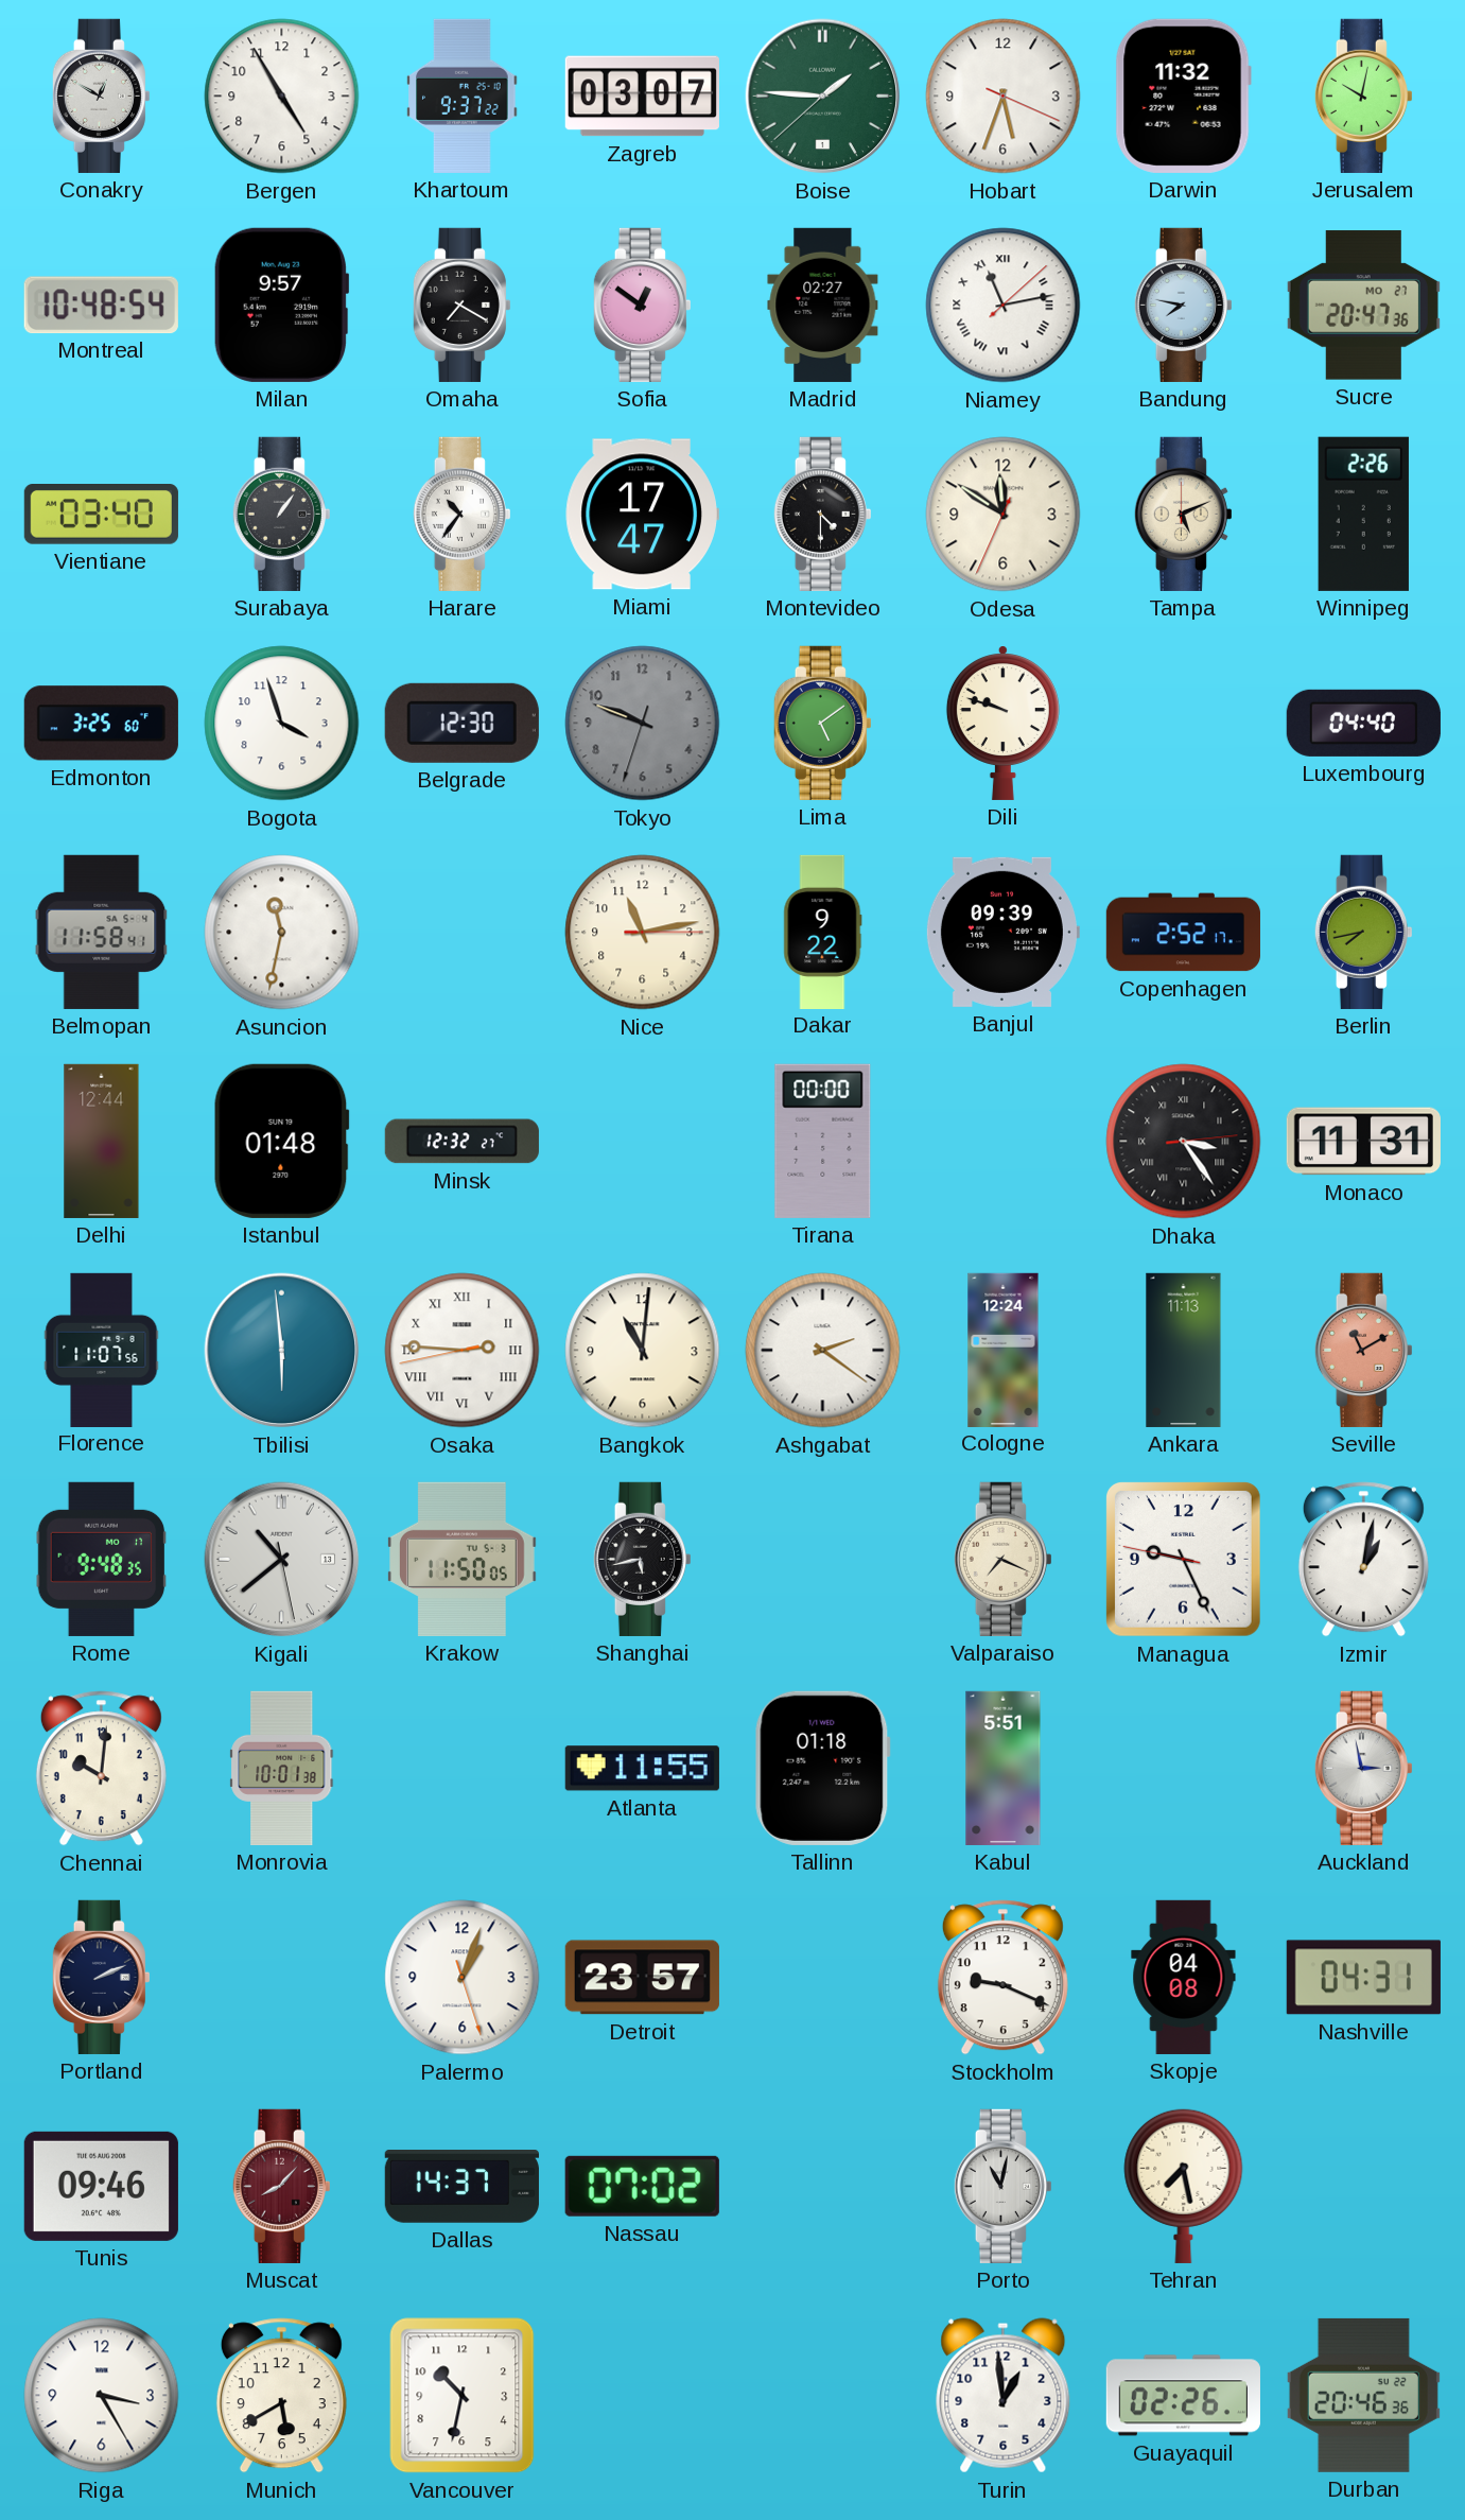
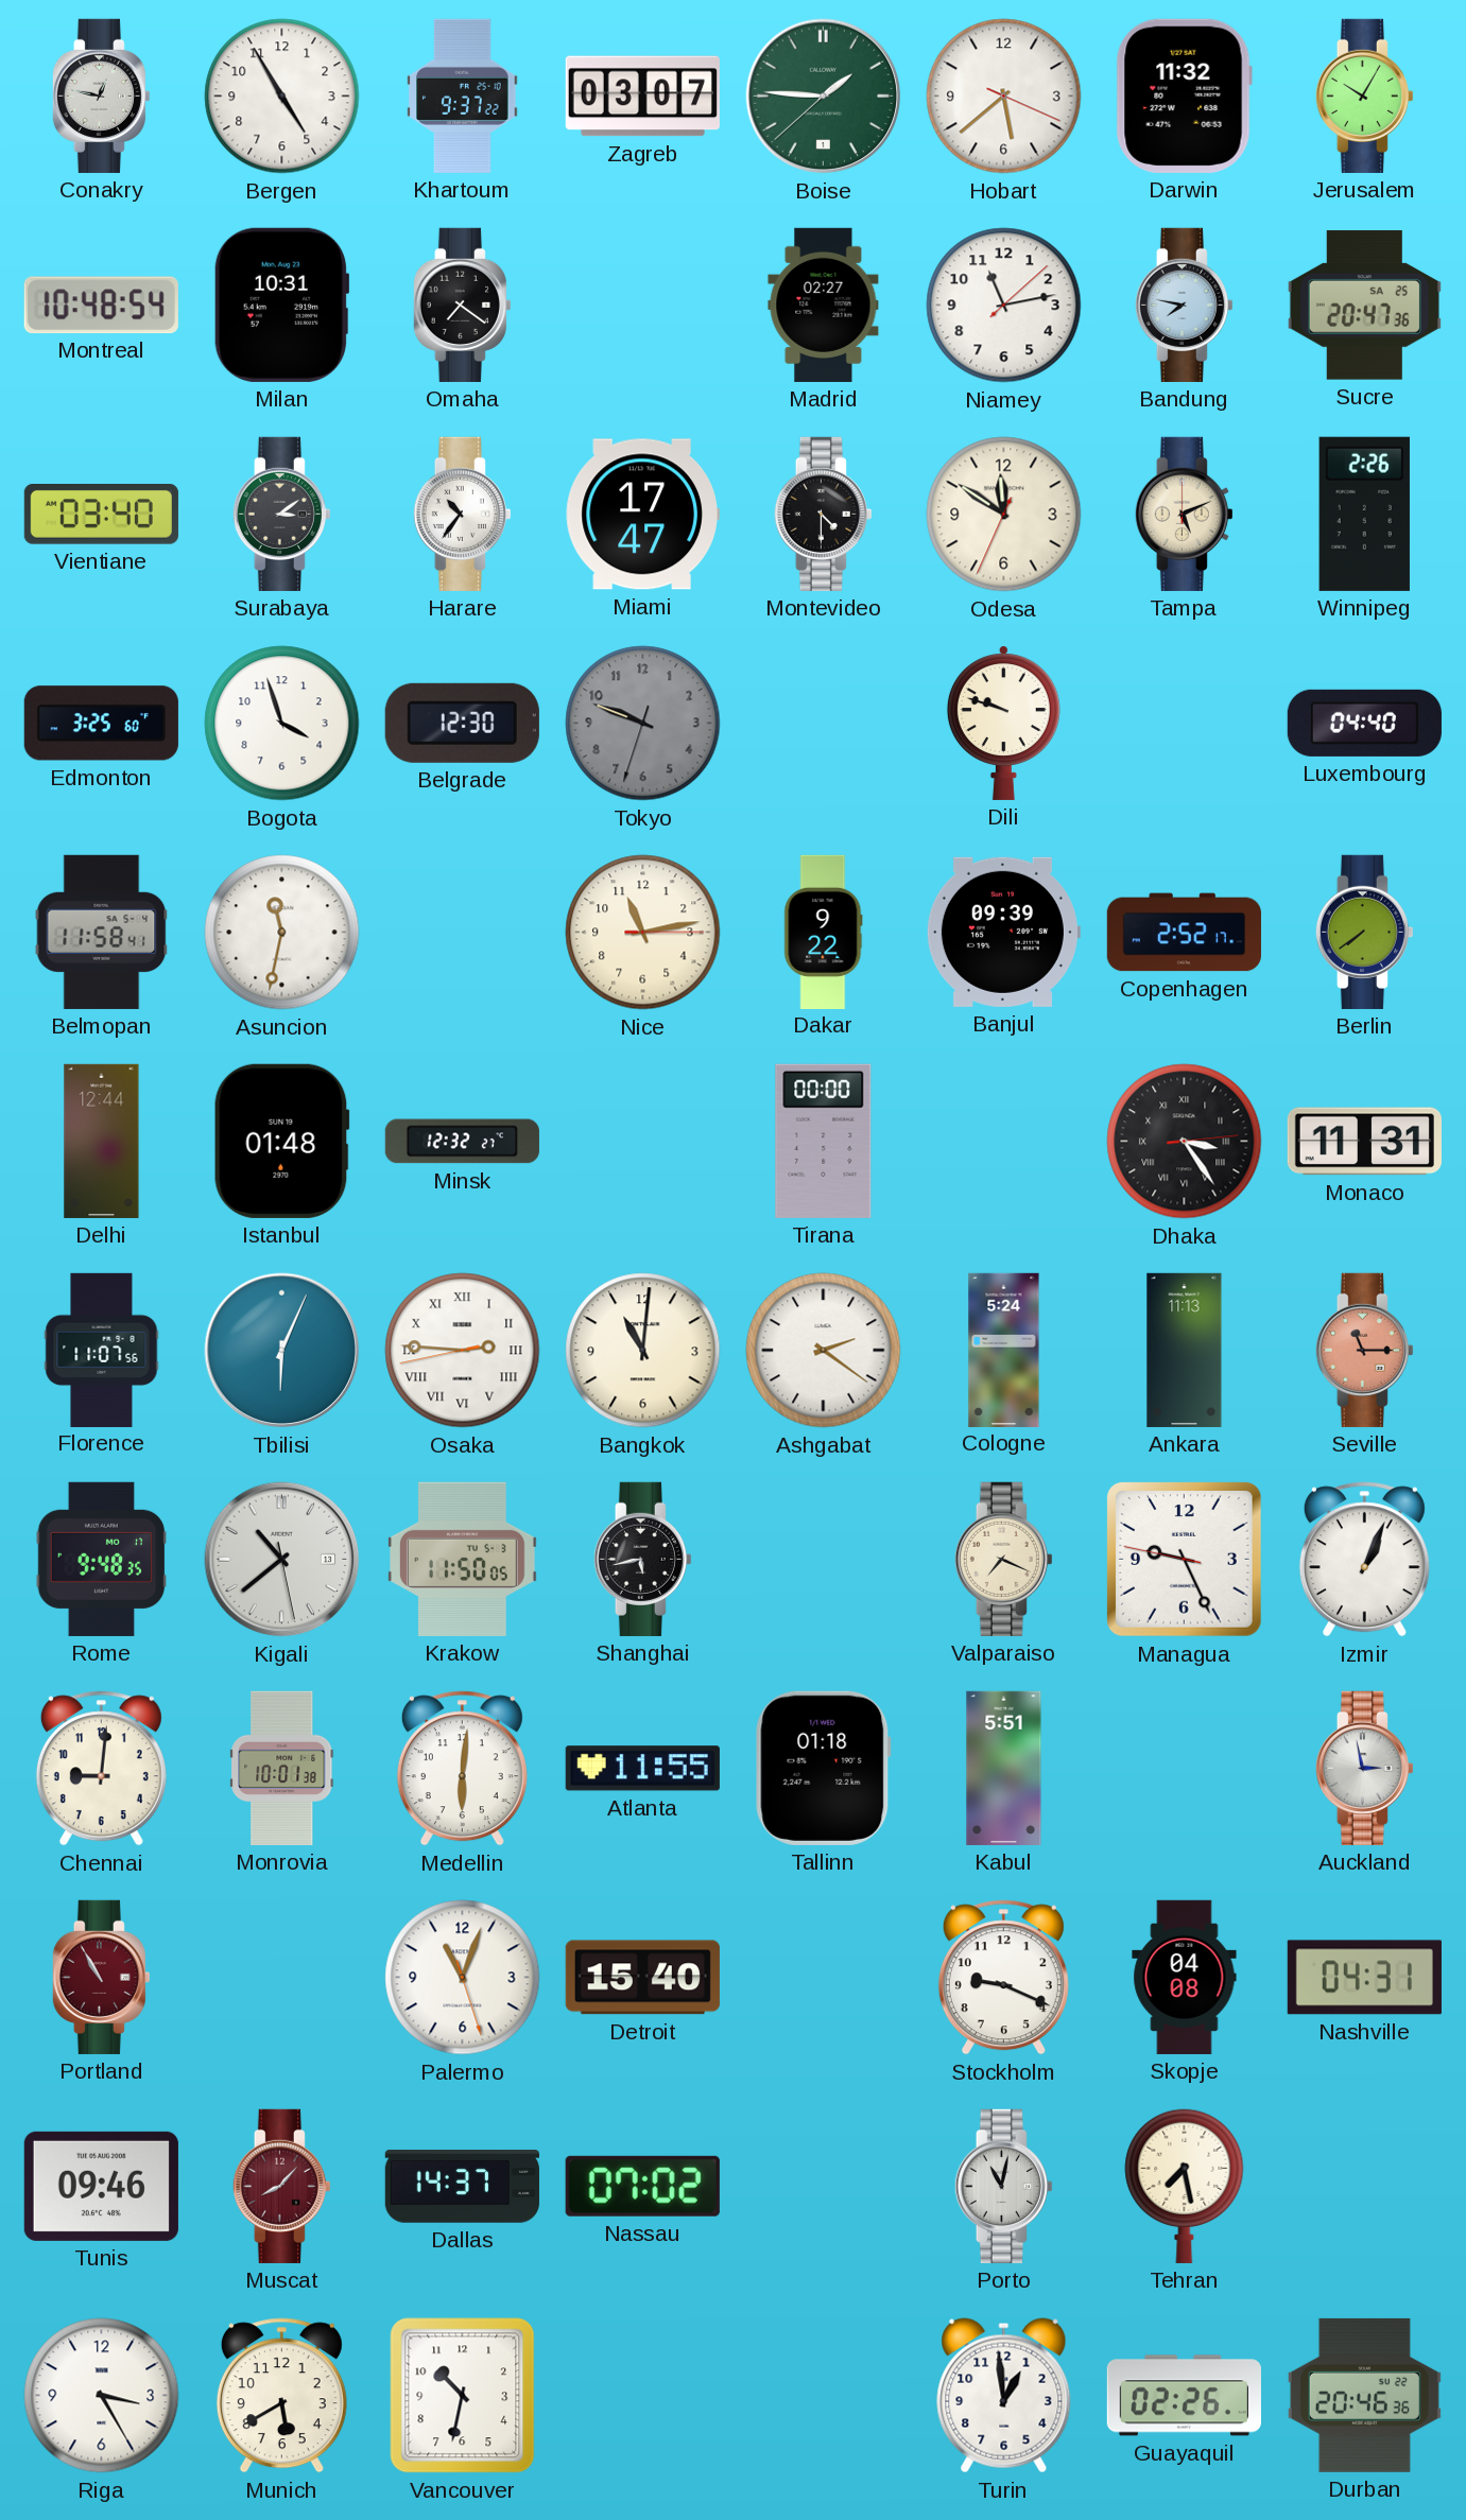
Conakry: 12:50 -> 12:47
Hobart: 5:33 -> 5:38
Jerusalem: 10:02 -> 10:05
Milan: 9:57 -> 10:31
Omaha: 7:20 -> 7:21
Sofia: 12:51 -> none
Niamey numerals: Roman -> Arabic
Sucre date: MO 27 -> SA 25
Surabaya: 1:06 -> 3:09
Lima: 5:09 -> none
Berlin: 7:43 -> 7:39
Tbilisi: 5:59 -> 6:04
Cologne: 12:24 -> 5:24
Seville: 11:10 -> 11:15
Izmir: 1:02 -> 1:04
Chennai: 10:01 -> 9:01
Medellin: none -> 6:01
Portland: 2:11 -> 10:55
Portland dial: navy -> burgundy
Palermo: 1:03 -> 11:03
Detroit: 23:57 -> 15:40
